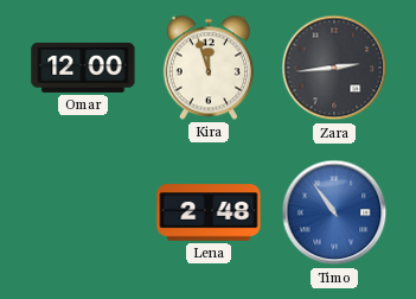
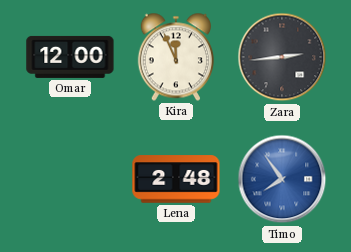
Kira: 11:57 -> 11:56
Timo: 10:54 -> 7:54
